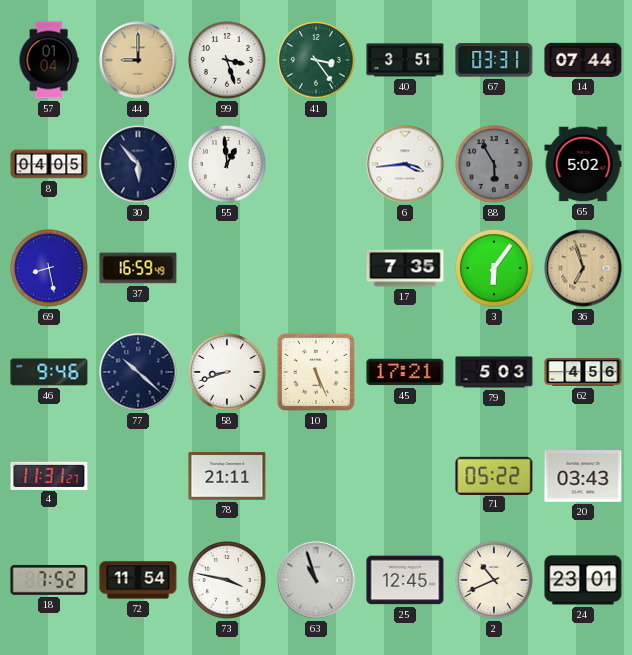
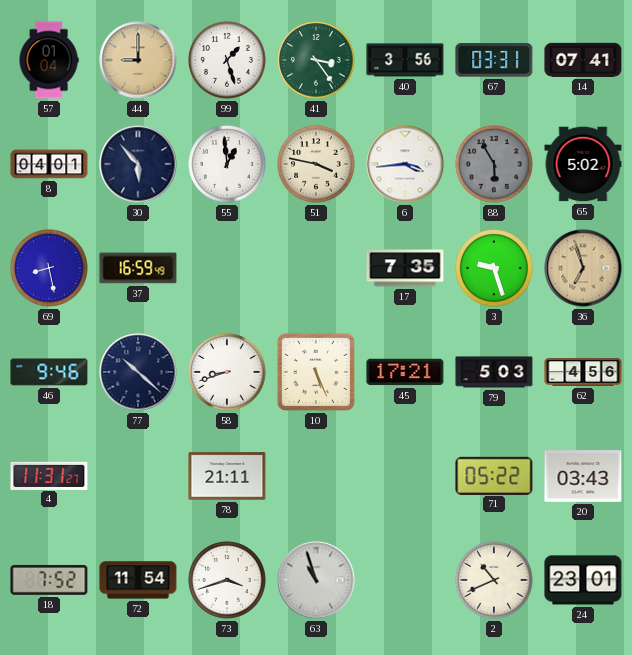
99: 3:27 -> 1:27
40: 3:51 -> 3:56
14: 07:44 -> 07:41
8: 04:05 -> 04:01
51: none -> 3:47
3: 6:06 -> 9:27
73: 3:47 -> 3:42
25: 12:45 -> none
